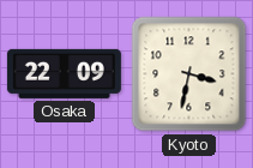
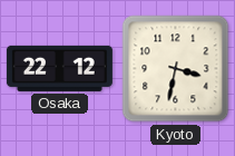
Osaka: 22:09 -> 22:12
